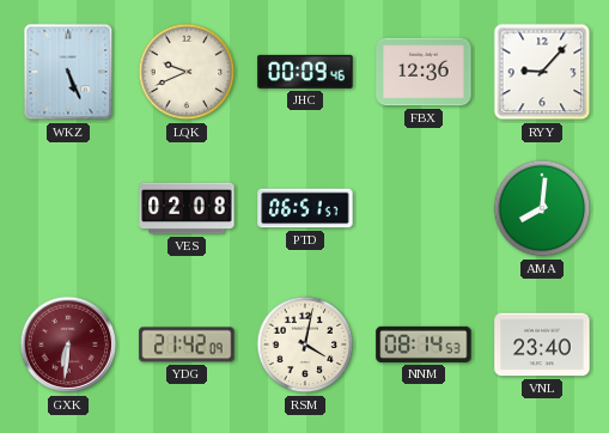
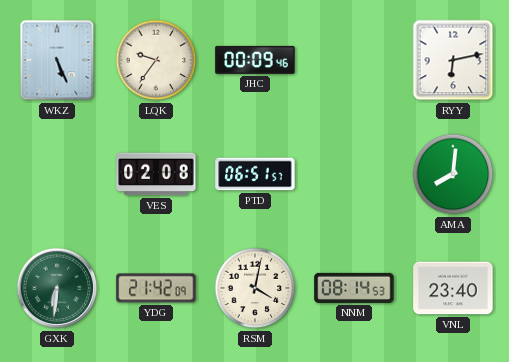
LQK: 9:41 -> 9:36
FBX: 12:36 -> none
RYY: 9:07 -> 6:13
GXK dial: burgundy -> green
